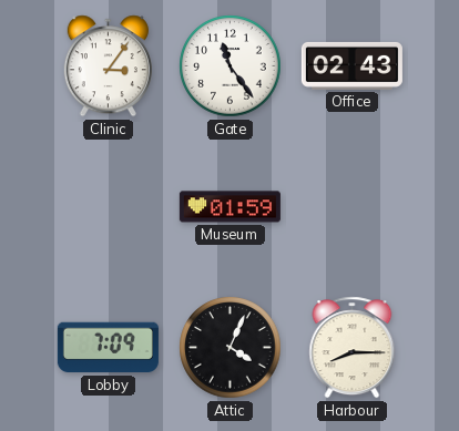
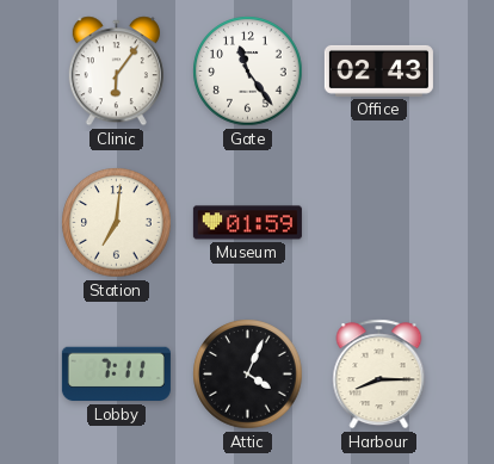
Clinic: 3:06 -> 6:06
Station: none -> 7:01
Lobby: 7:09 -> 7:11
